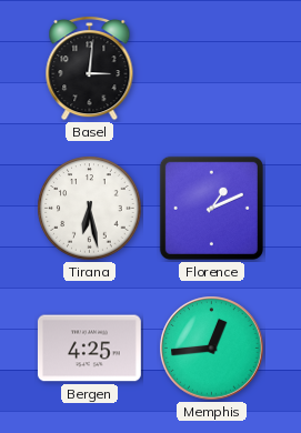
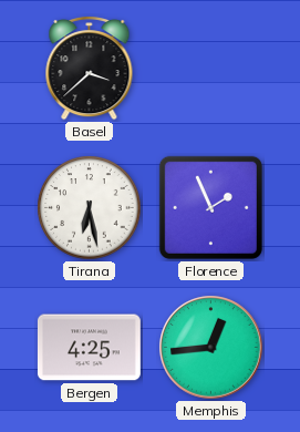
Basel: 3:01 -> 3:38
Florence: 1:11 -> 1:56
